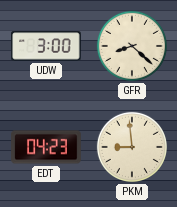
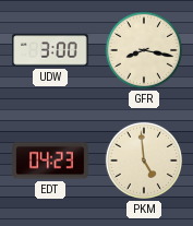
GFR: 8:22 -> 8:17
PKM: 8:59 -> 4:59
